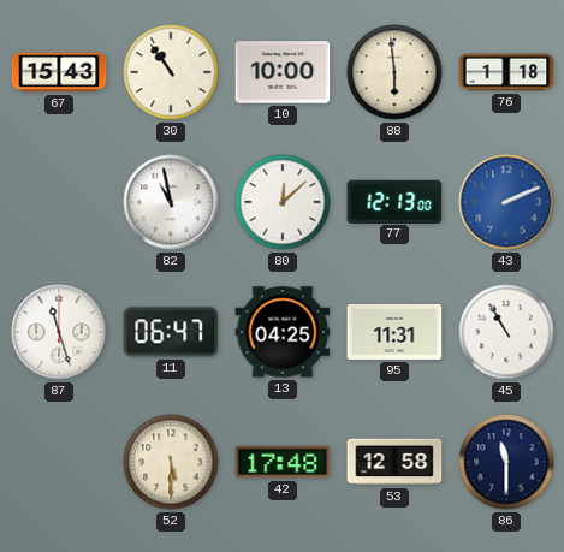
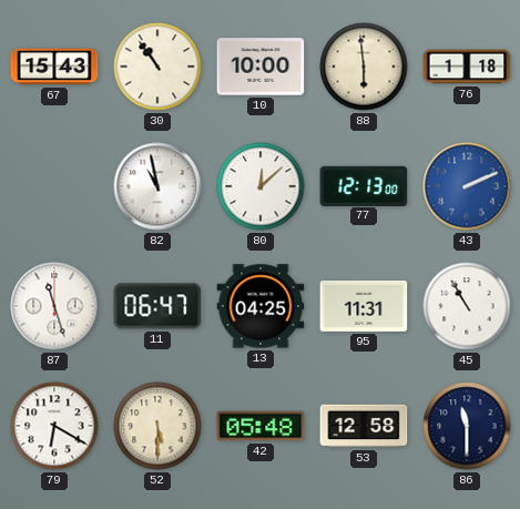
79: none -> 6:20
42: 17:48 -> 05:48
